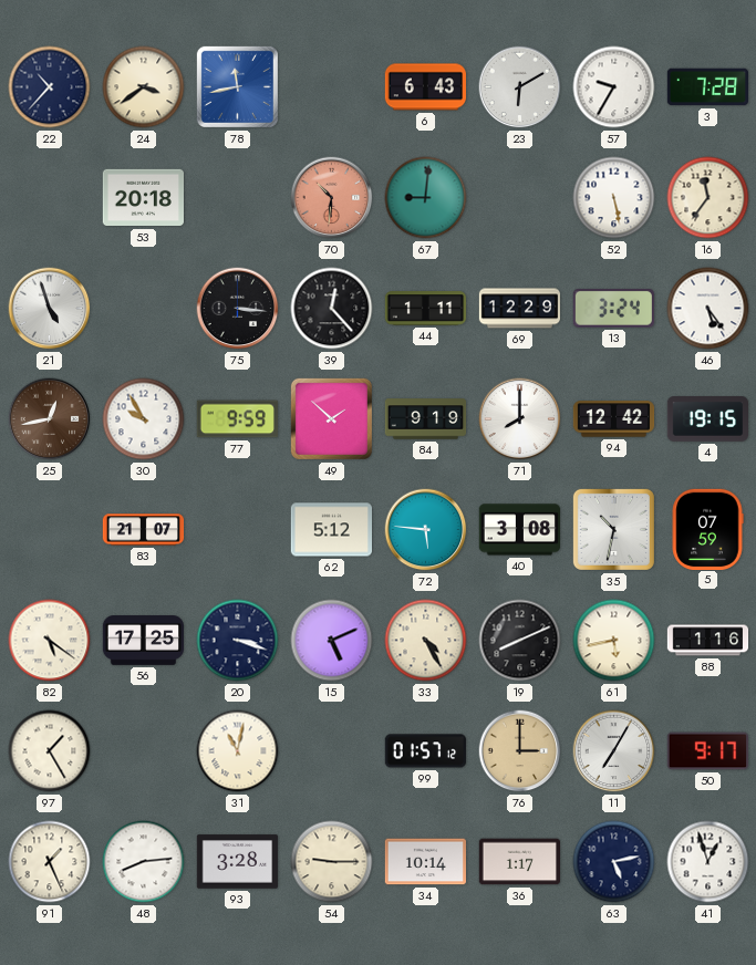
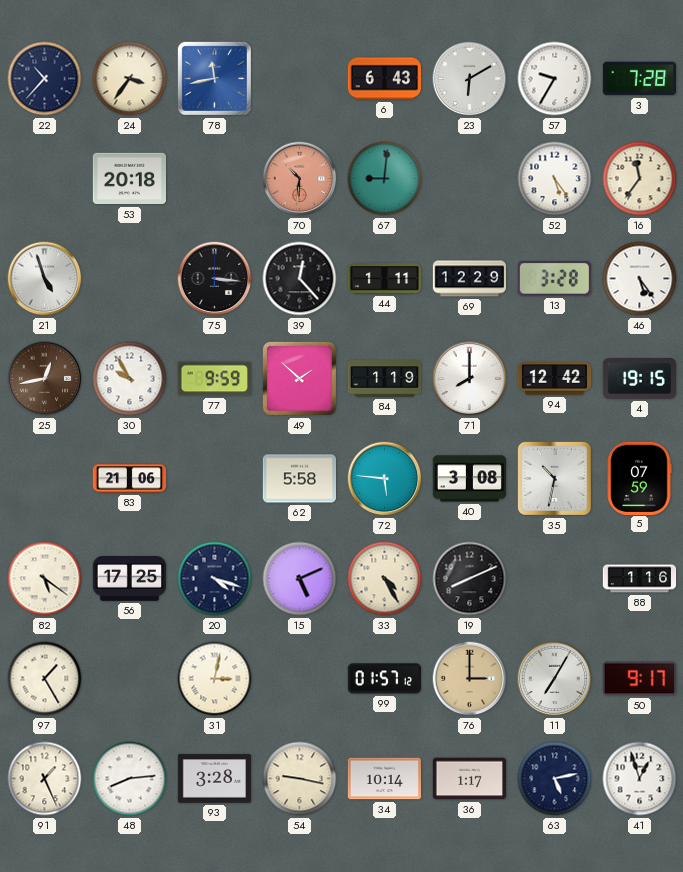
24: 3:39 -> 3:36
52: 5:28 -> 5:24
13: 3:24 -> 3:28
84: 9:19 -> 1:19
83: 21:07 -> 21:06
62: 5:12 -> 5:58
20: 3:18 -> 4:18
61: 5:43 -> none
31: 11:02 -> 3:02
54: 9:15 -> 9:17
